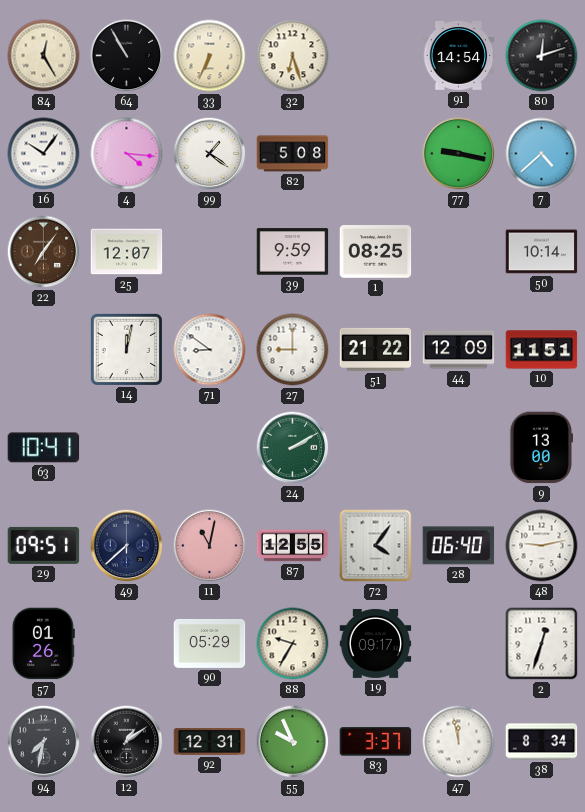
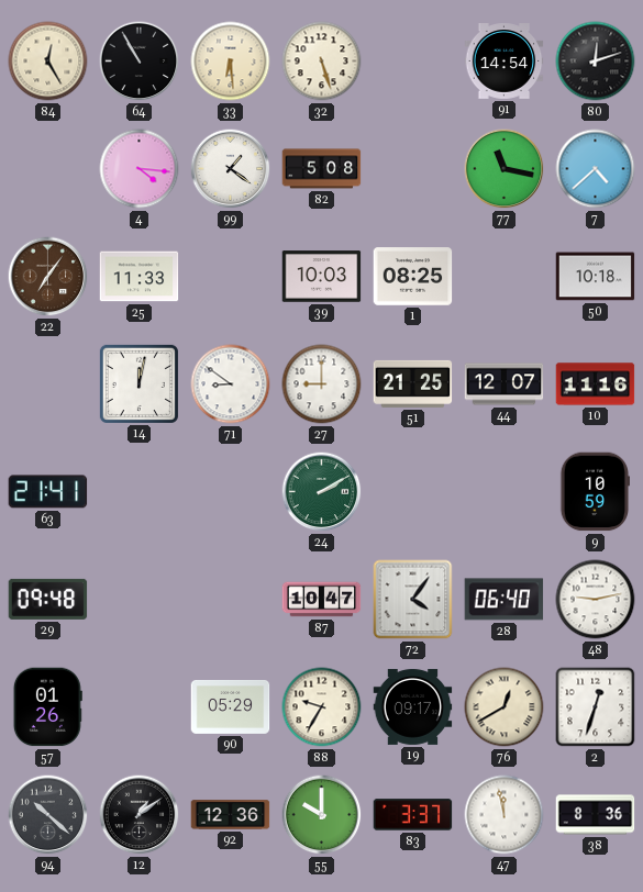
33: 6:34 -> 6:29
32: 6:27 -> 5:27
16: 10:06 -> none
77: 9:17 -> 11:17
25: 12:07 -> 11:33
39: 9:59 -> 10:03
50: 10:14 -> 10:18
51: 21:22 -> 21:25
44: 12:09 -> 12:07
10: 11:51 -> 11:16
63: 10:41 -> 21:41
9: 13:00 -> 10:59
29: 09:51 -> 09:48
49: 7:38 -> none
11: 11:02 -> none
87: 12:55 -> 10:47
76: none -> 12:40
94: 7:32 -> 10:22
92: 12:31 -> 12:36
55: 9:56 -> 10:00
38: 8:34 -> 8:36
